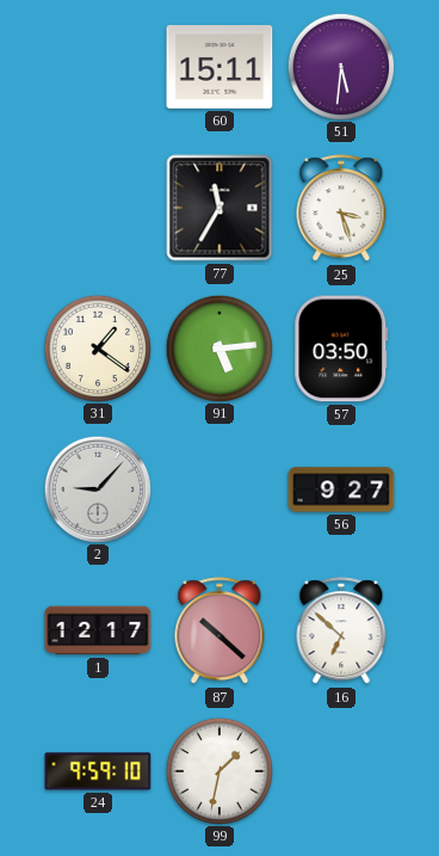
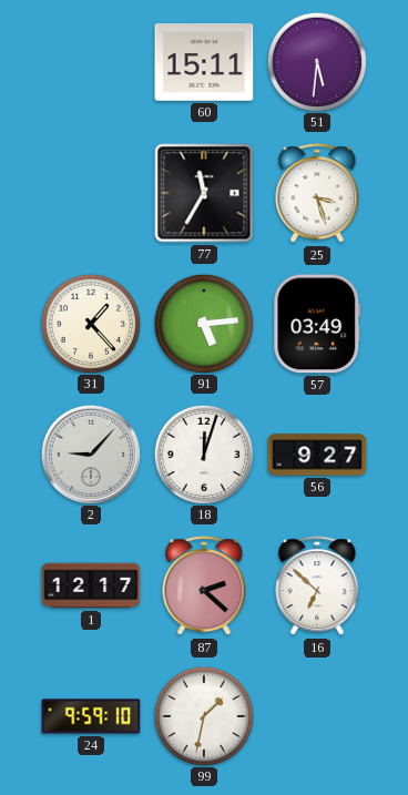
31: 1:21 -> 1:23
57: 03:50 -> 03:49
18: none -> 12:03
87: 10:22 -> 2:22
